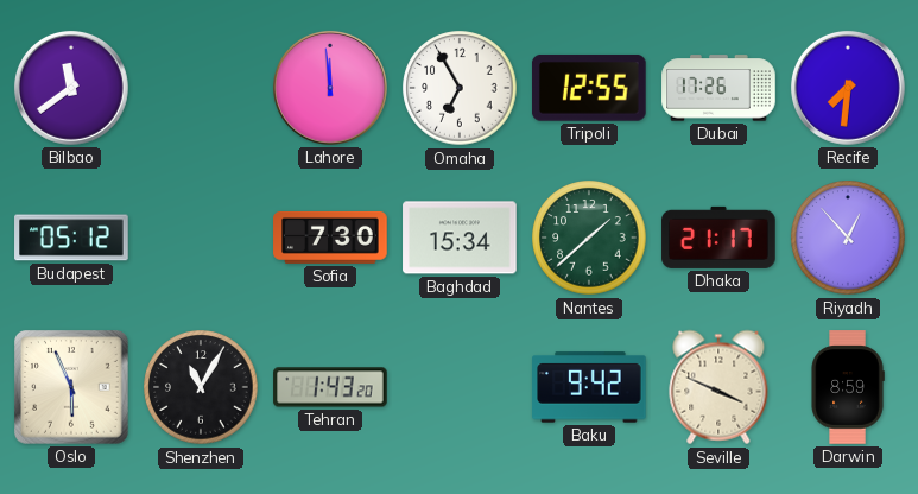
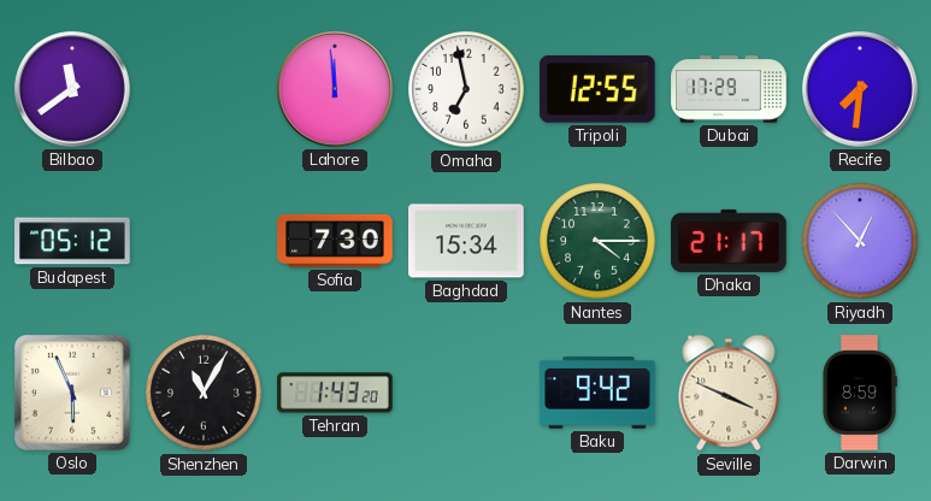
Omaha: 6:55 -> 6:58
Dubai: 17:26 -> 17:29
Nantes: 1:38 -> 4:15
